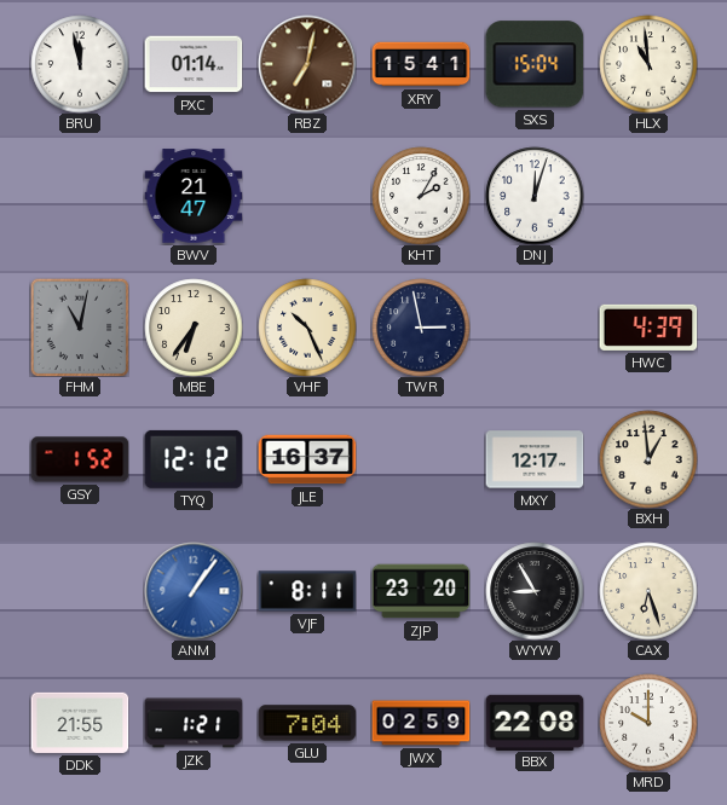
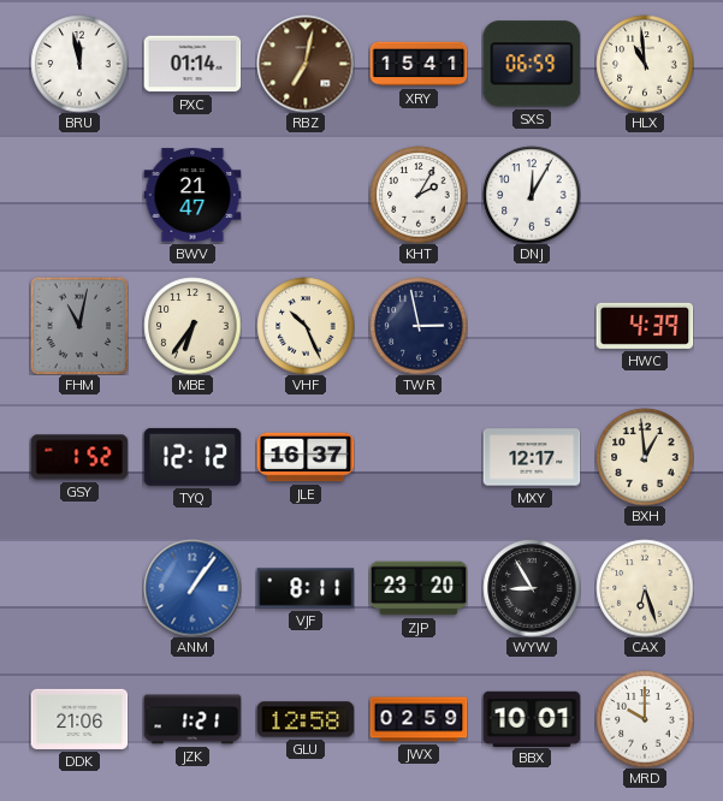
SXS: 15:04 -> 06:59
DNJ: 12:03 -> 12:05
DDK: 21:55 -> 21:06
GLU: 7:04 -> 12:58
BBX: 22:08 -> 10:01
